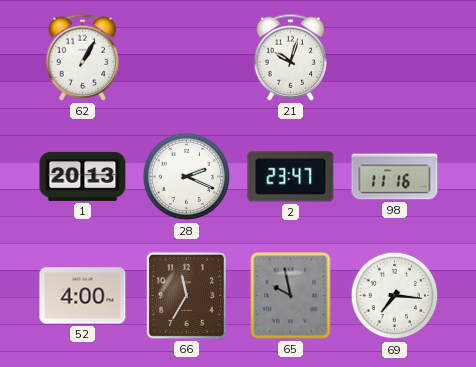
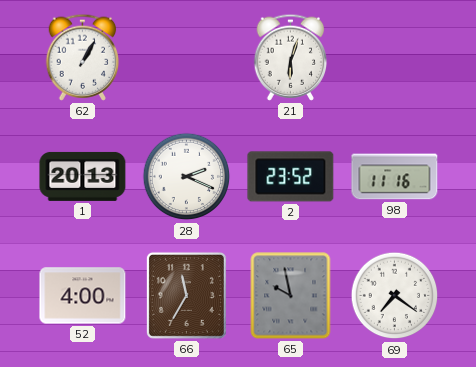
21: 10:03 -> 6:03
2: 23:47 -> 23:52
69: 7:16 -> 7:21
